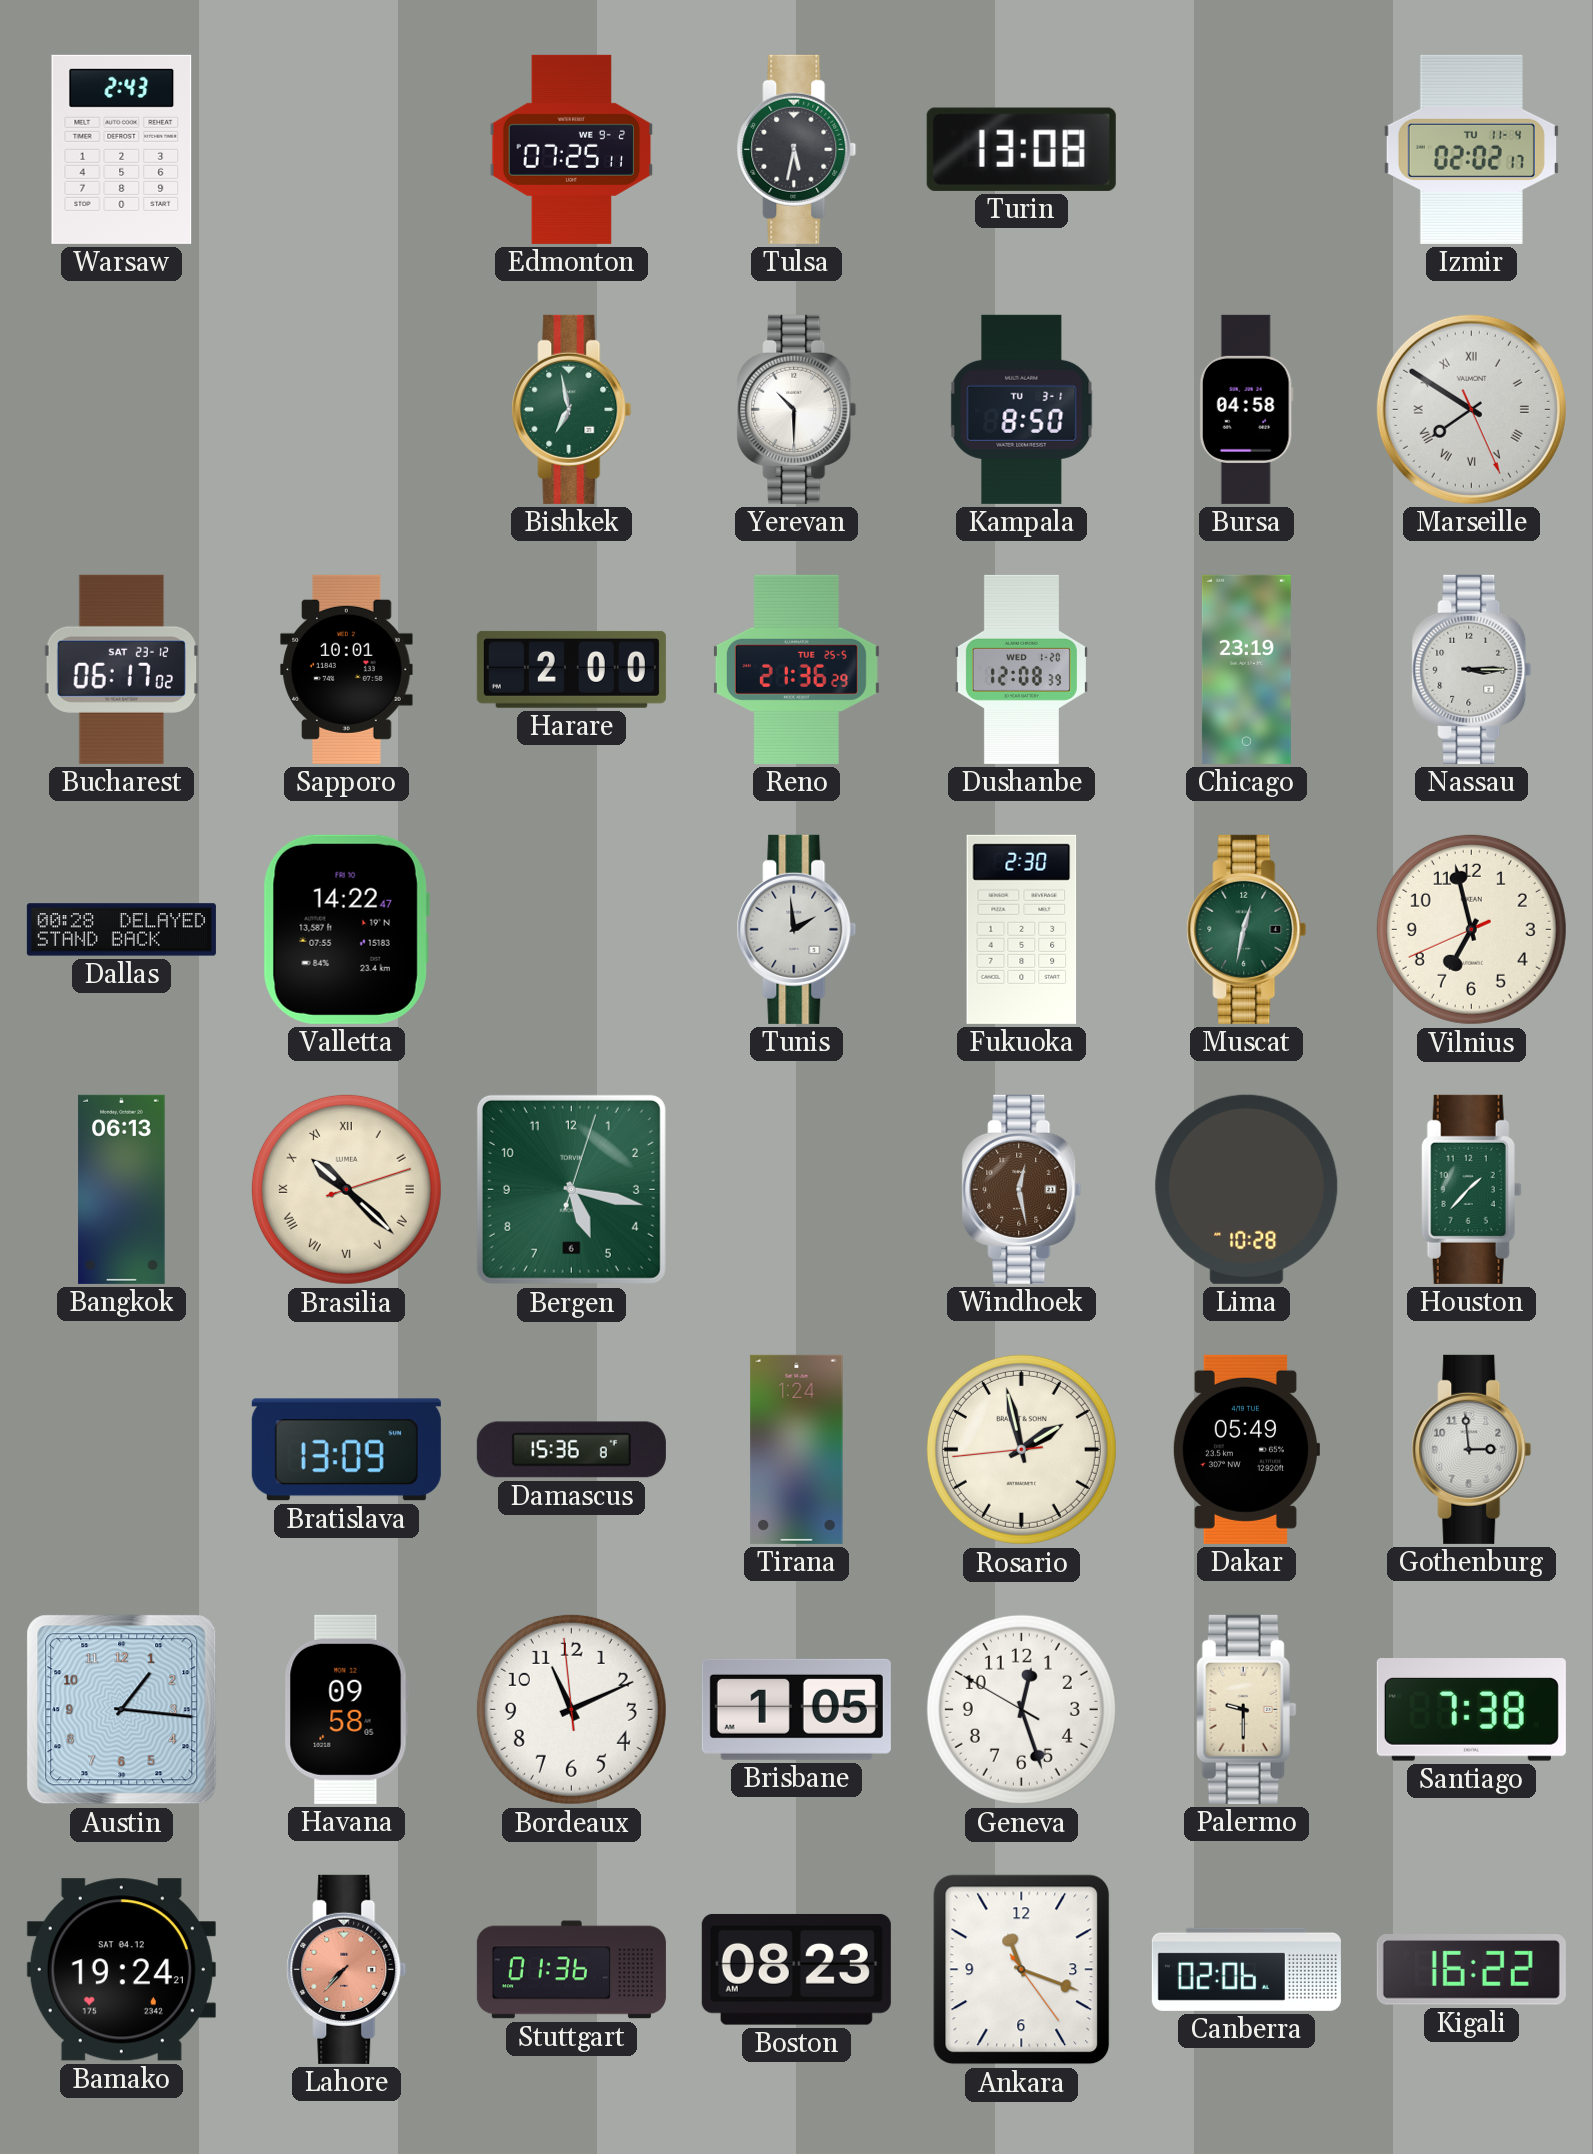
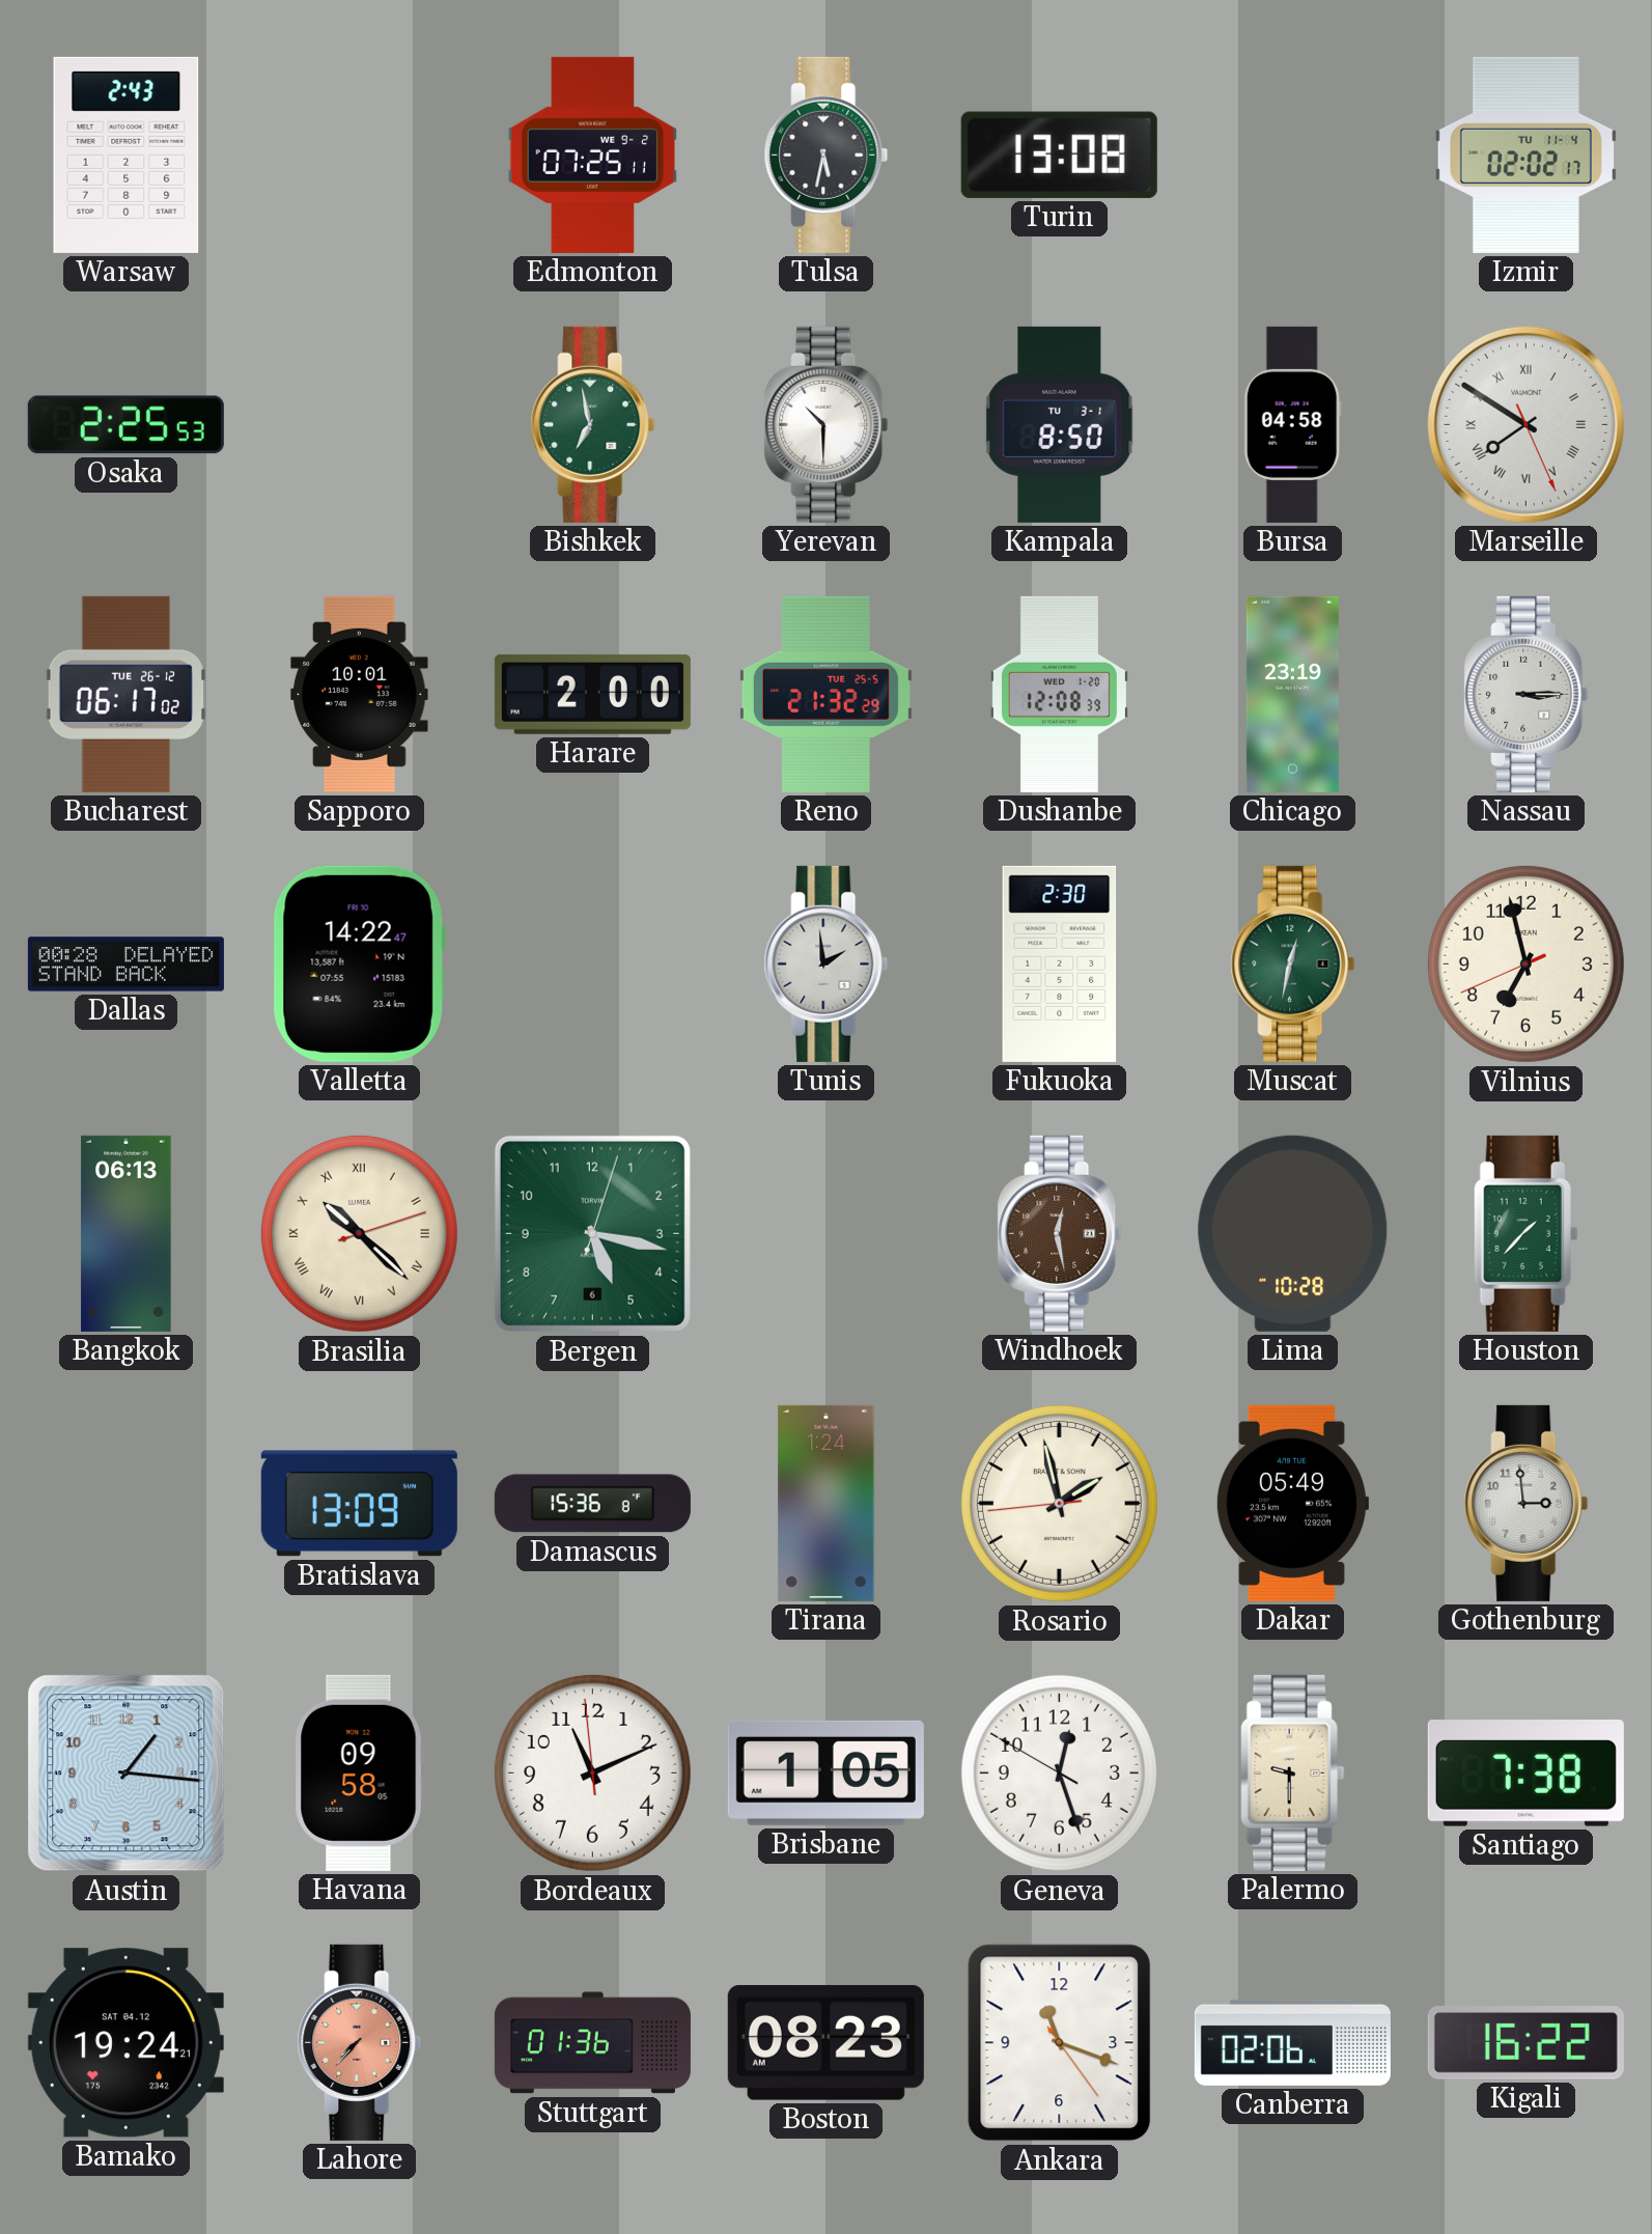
Osaka: none -> 2:25
Bucharest date: SAT 23-12 -> TUE 26-12
Reno: 21:36 -> 21:32
